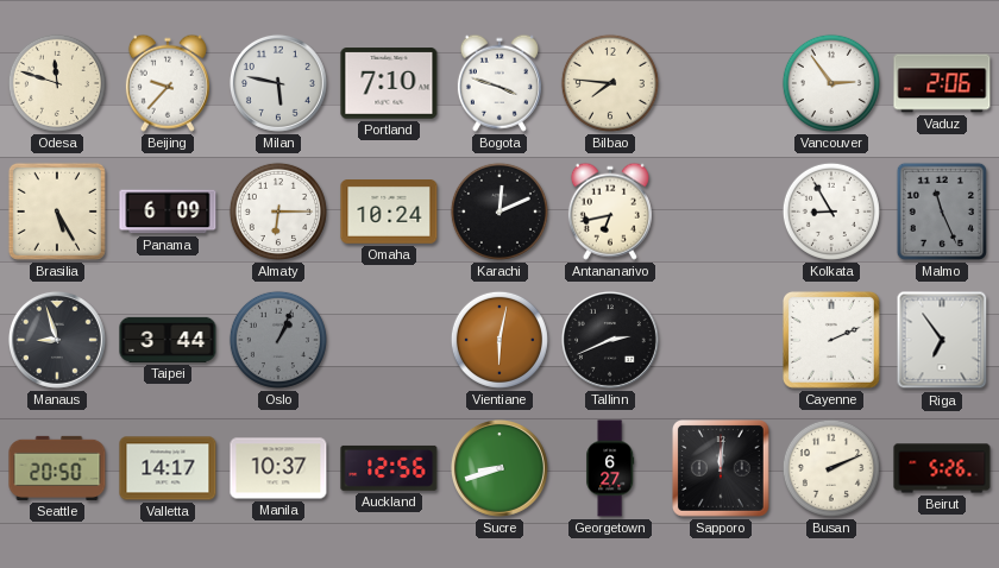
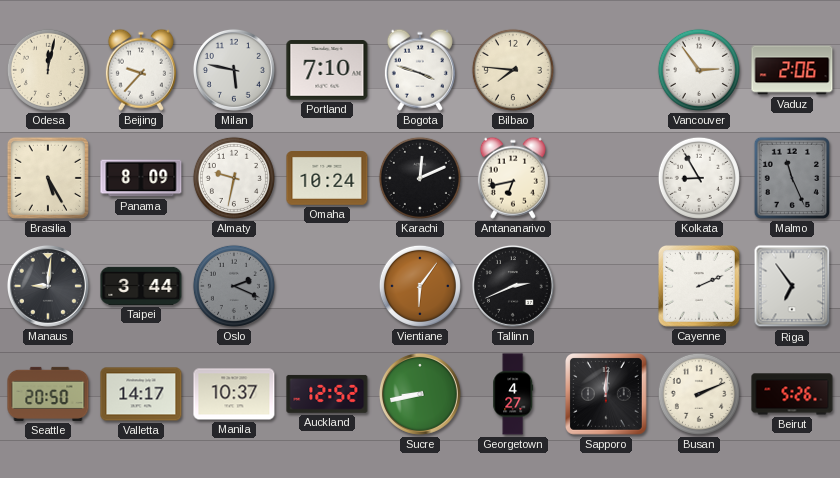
Odesa: 11:48 -> 12:02
Panama: 6:09 -> 8:09
Almaty: 6:15 -> 9:32
Manaus: 8:57 -> 9:01
Oslo: 1:04 -> 2:19
Vientiane: 6:02 -> 6:06
Auckland: 12:56 -> 12:52
Sucre: 8:42 -> 8:43
Georgetown: 6:27 -> 4:27
